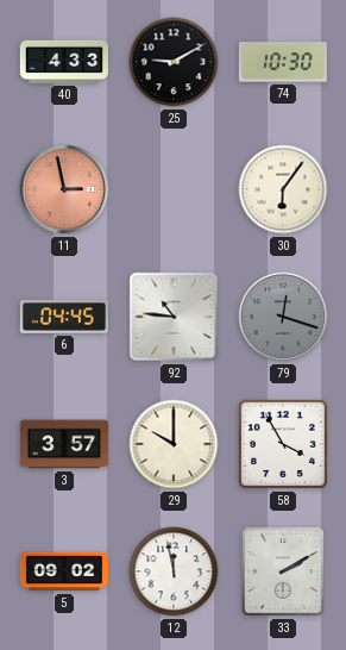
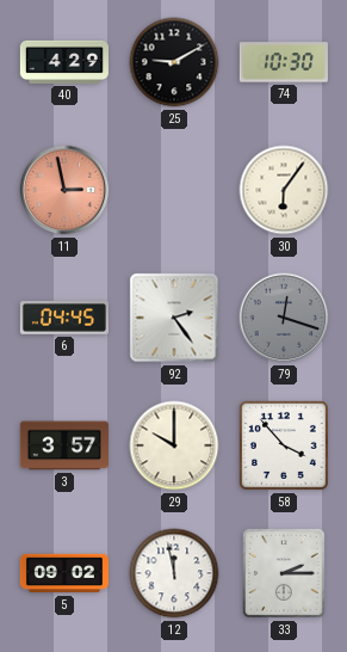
40: 4:33 -> 4:29
92: 10:46 -> 2:24
58: 3:55 -> 3:53
33: 2:10 -> 2:15
